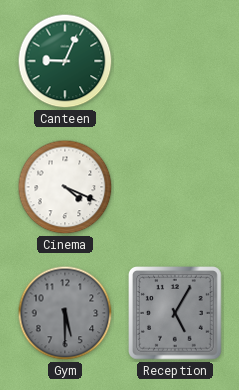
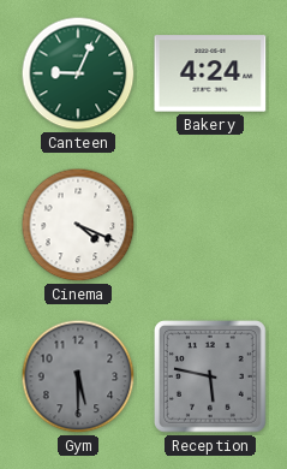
Bakery: none -> 4:24
Reception: 5:05 -> 5:47
